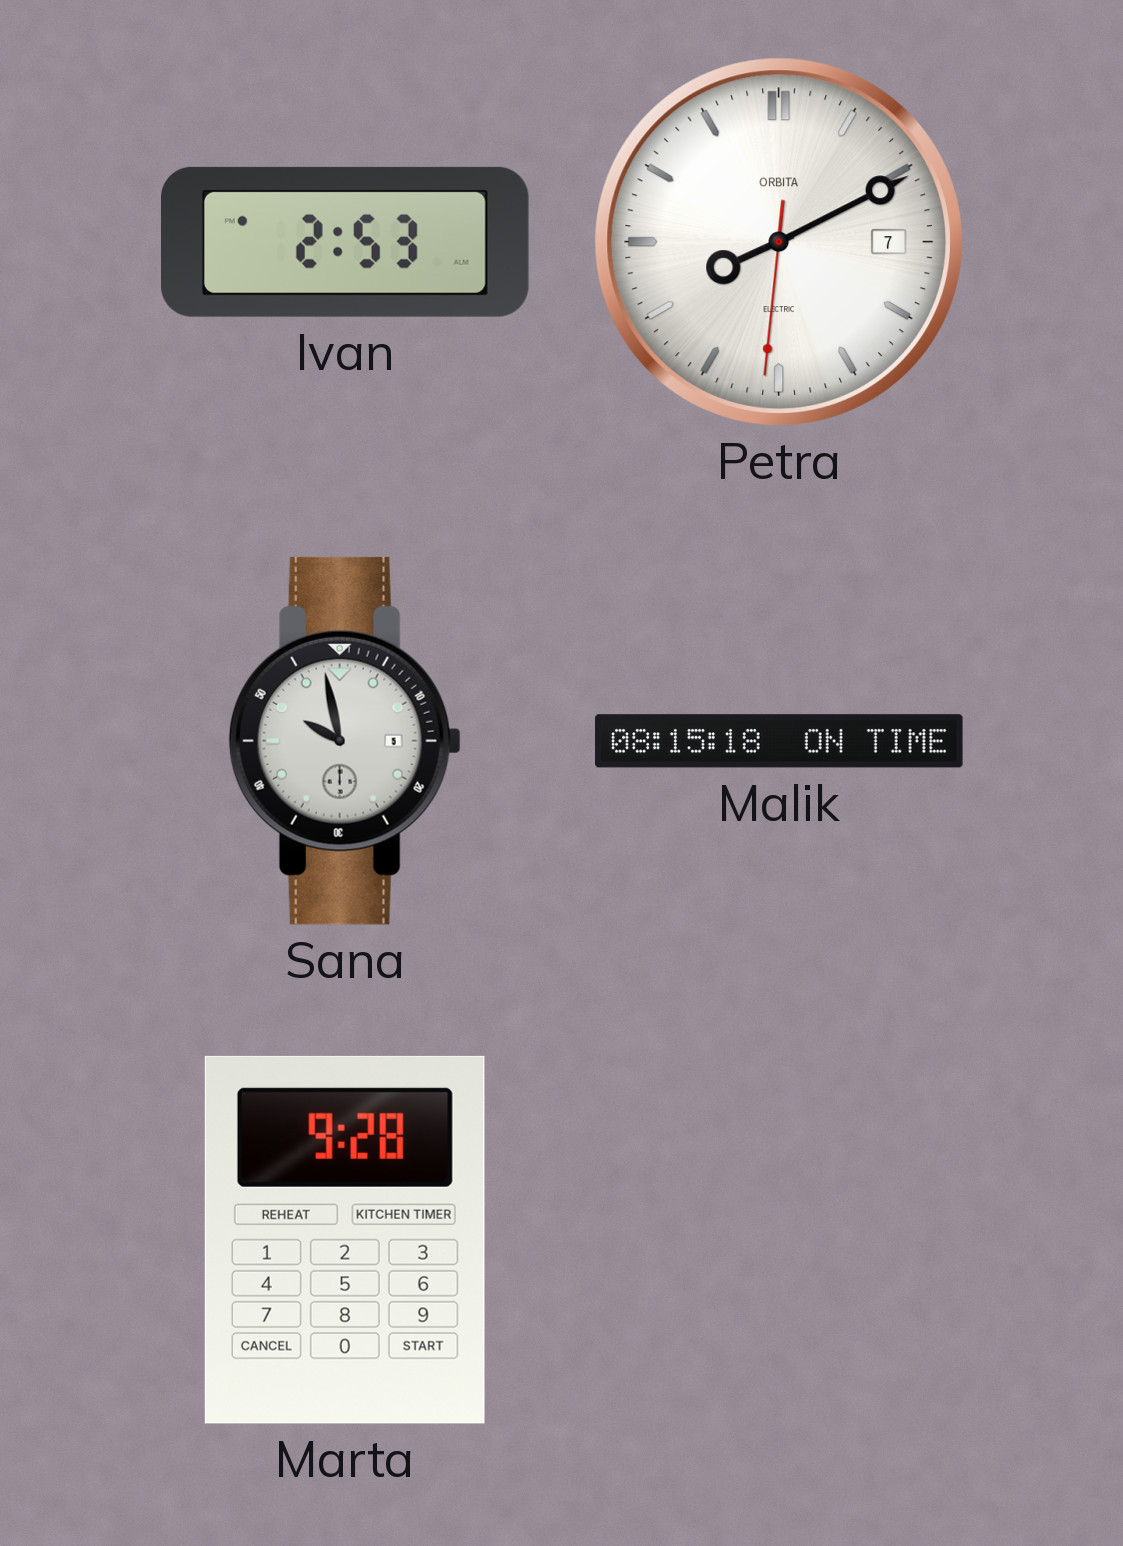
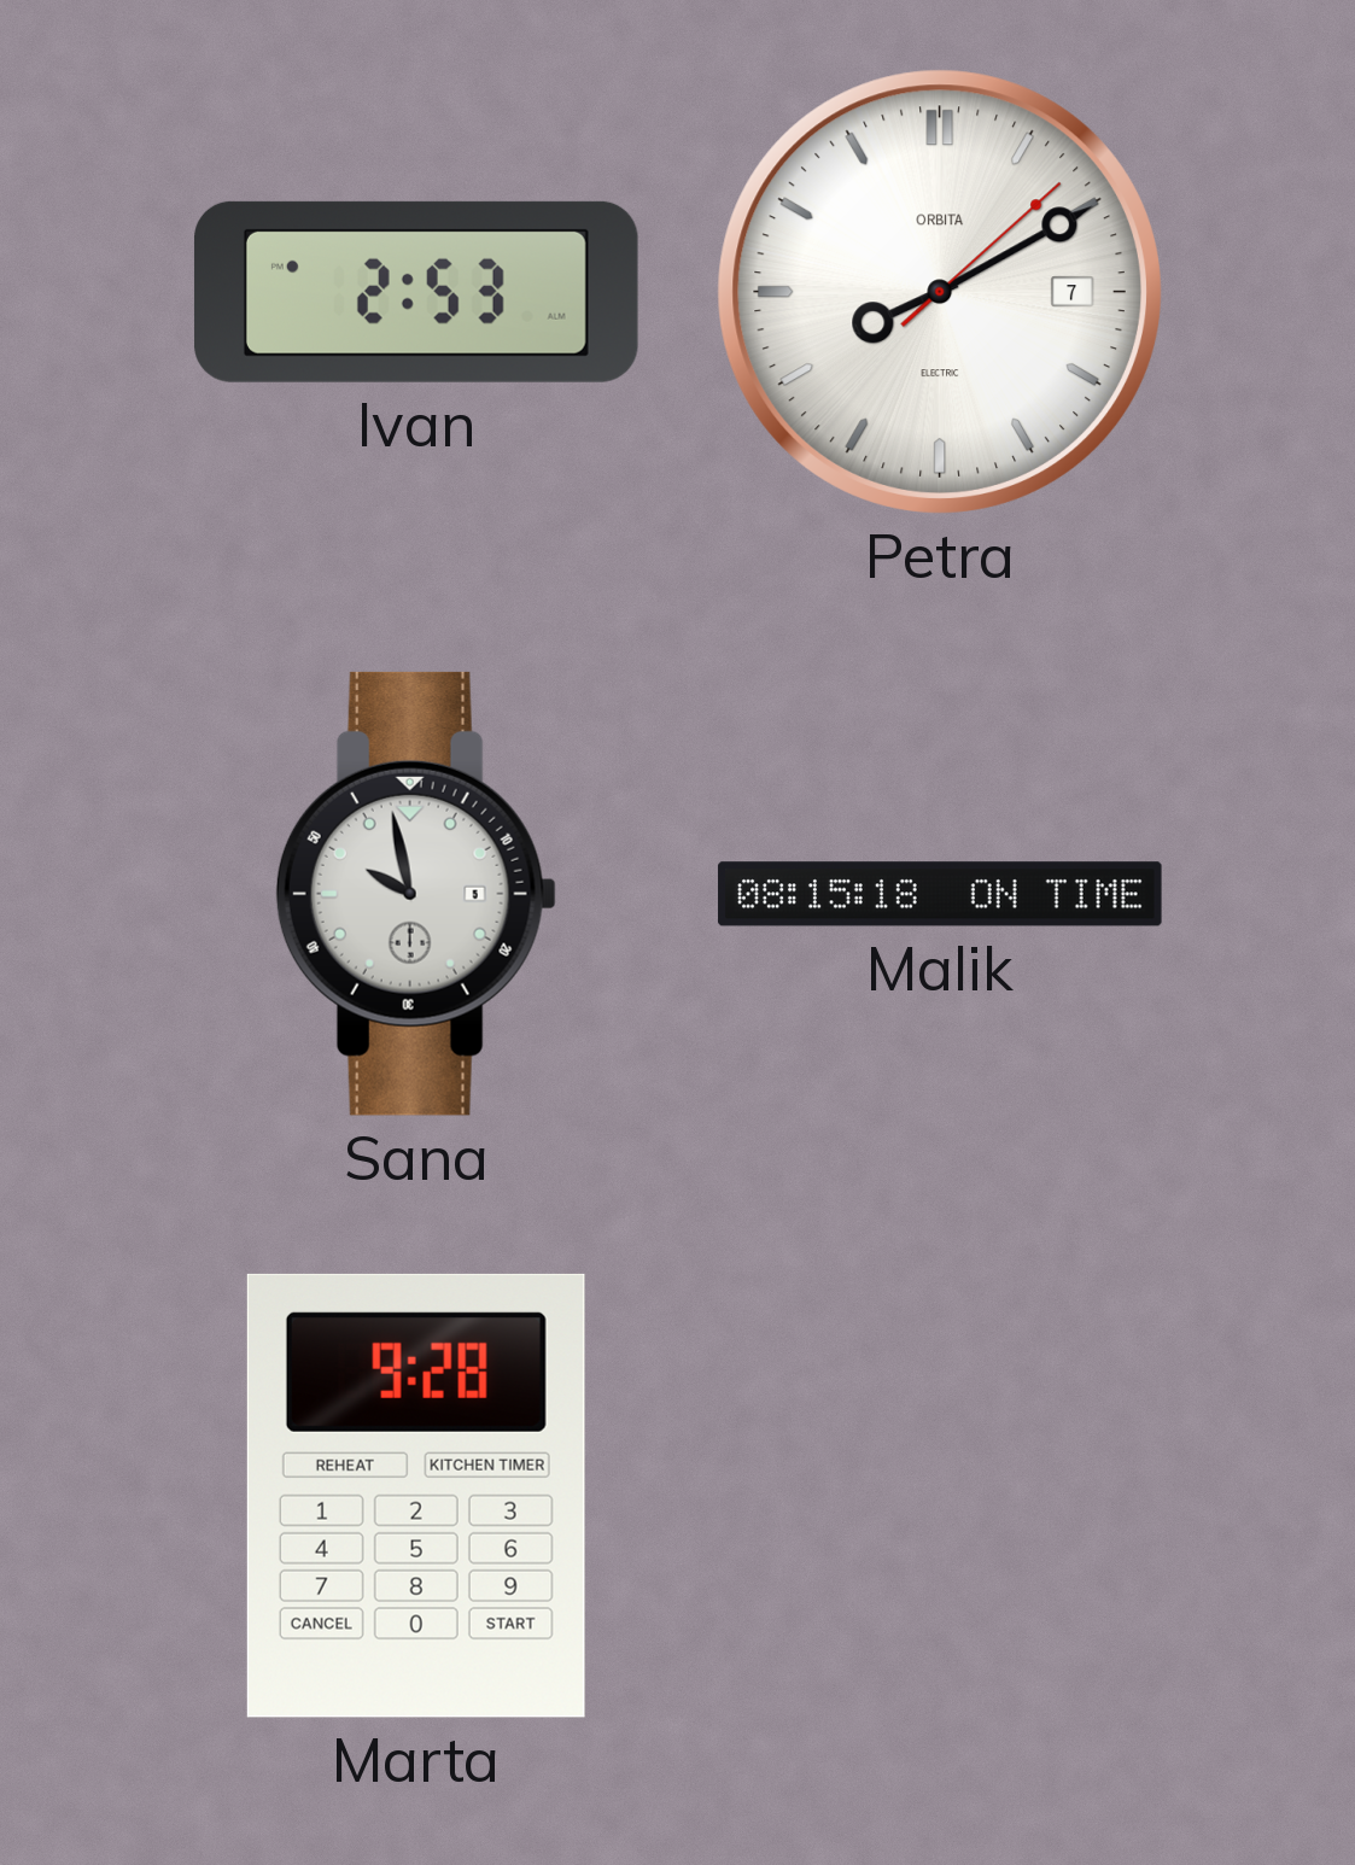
Petra: 8:10:31 -> 8:10:08
